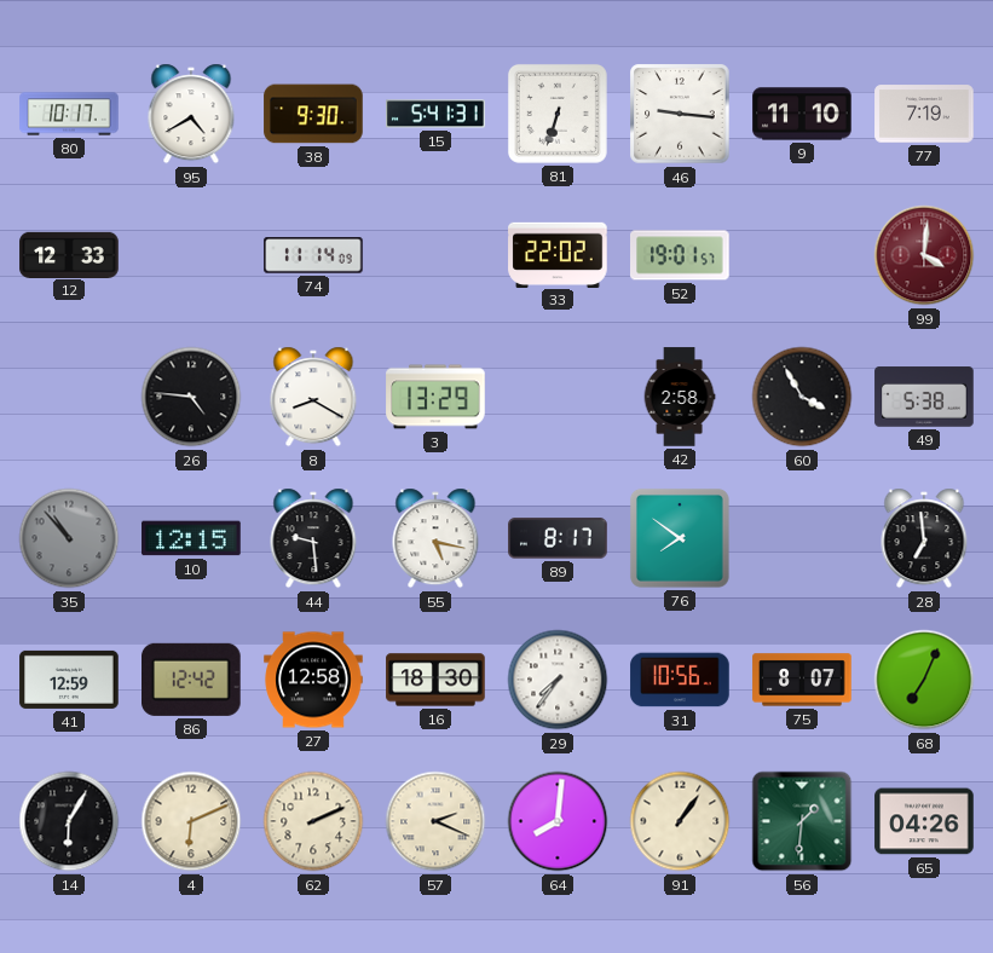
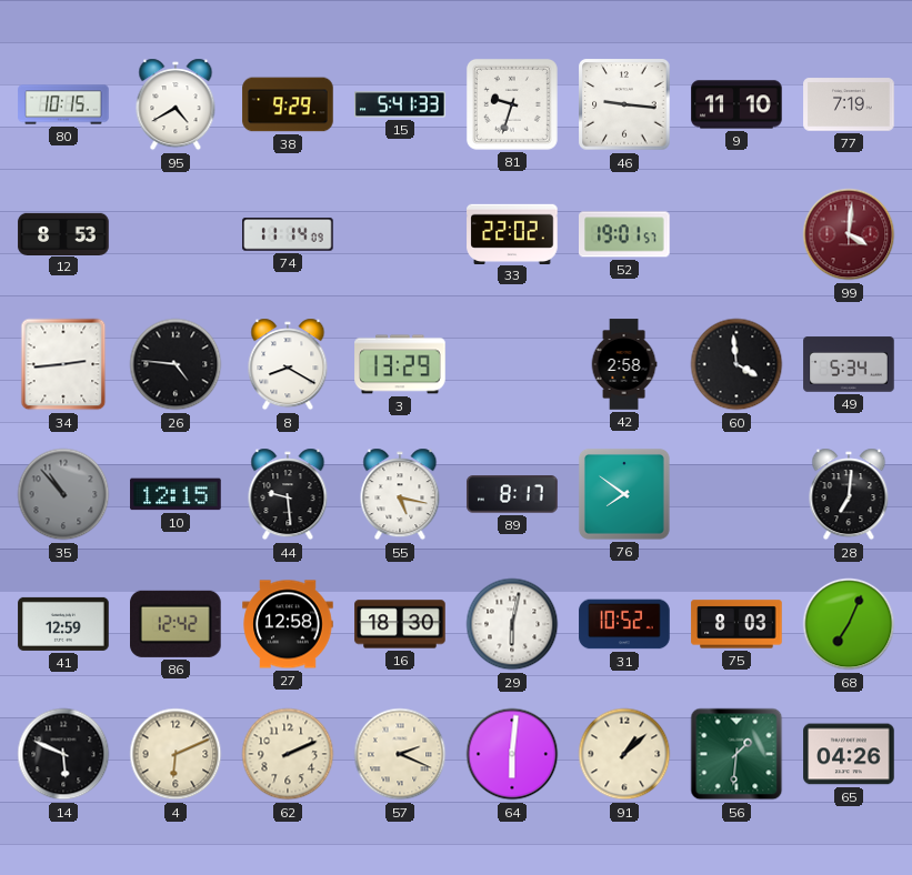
80: 10:17 -> 10:15
38: 9:30 -> 9:29
15: 5:41:31 -> 5:41:33
81: 6:33 -> 9:33
12: 12:33 -> 8:53
34: none -> 2:44
60: 3:55 -> 3:59
49: 5:38 -> 5:34
28: 6:59 -> 7:01
29: 7:36 -> 6:02
31: 10:56 -> 10:52
75: 8:07 -> 8:03
14: 6:05 -> 5:49
64: 8:01 -> 6:01
91: 1:06 -> 1:08
